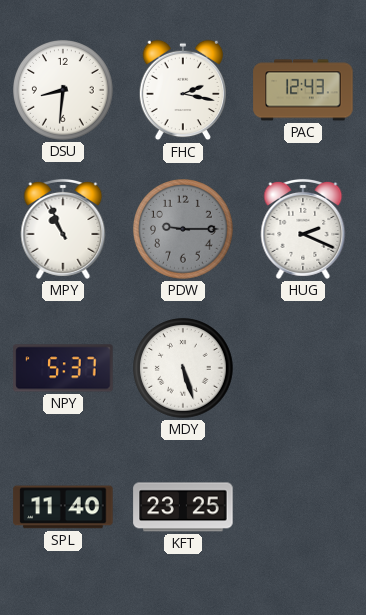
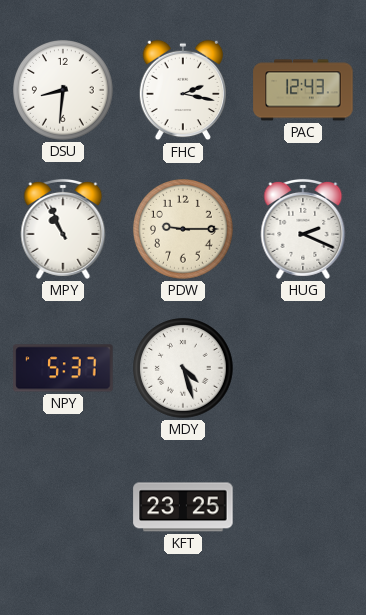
PDW dial: grey -> cream
MDY: 5:27 -> 4:27
SPL: 11:40 -> none
